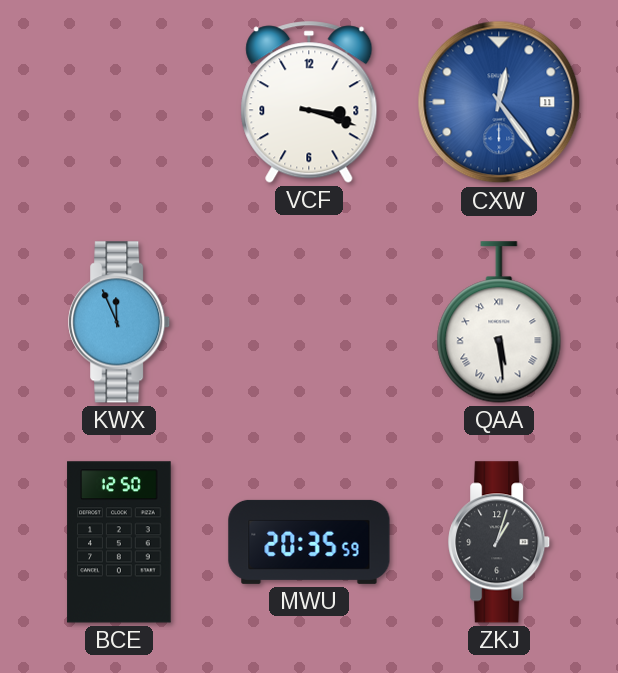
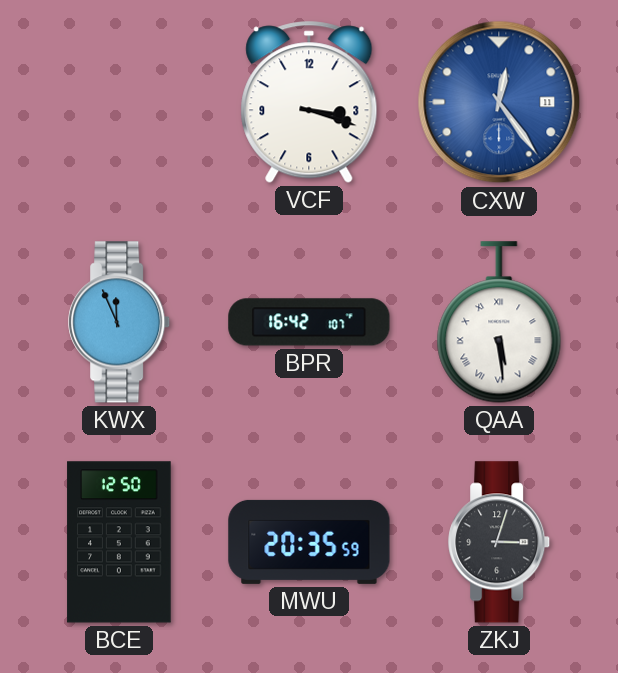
BPR: none -> 16:42
ZKJ: 1:03 -> 3:03
